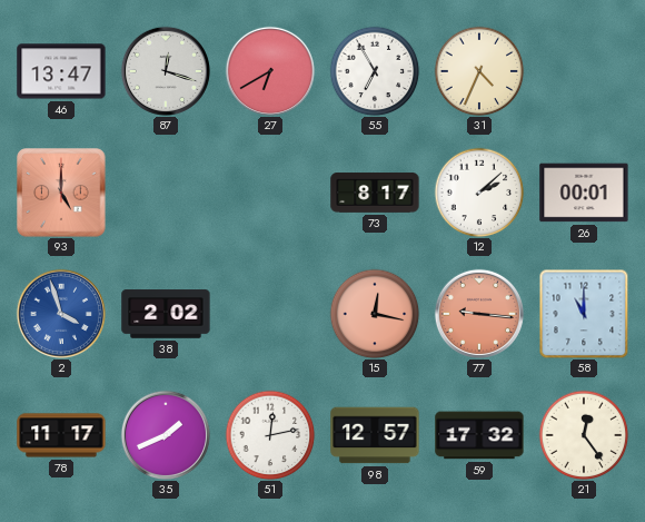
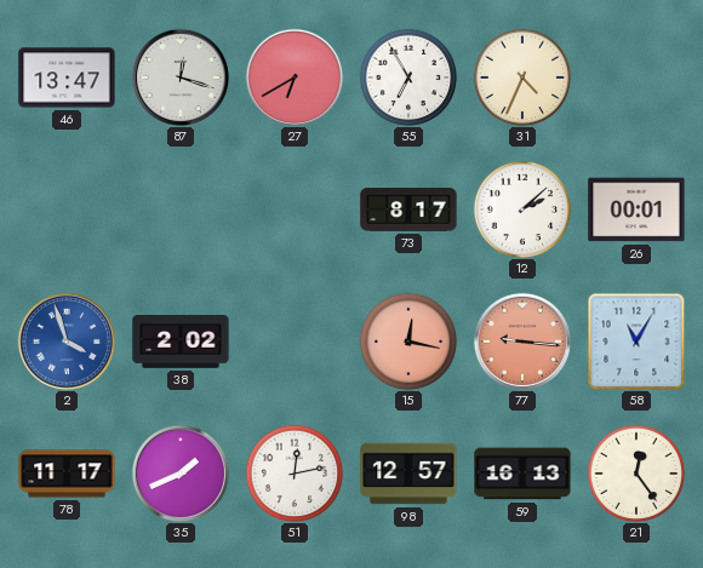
93: 5:00 -> none
58: 11:00 -> 11:05
59: 17:32 -> 16:13
